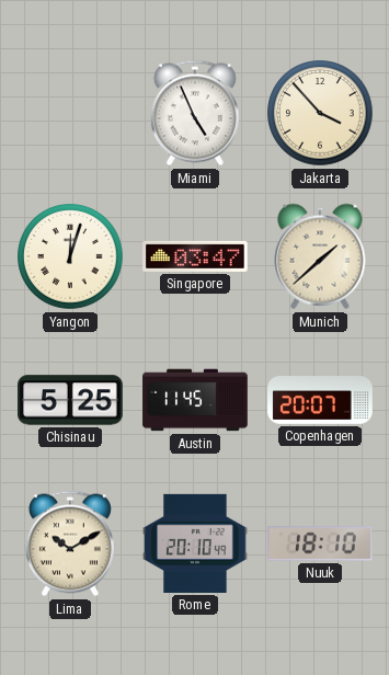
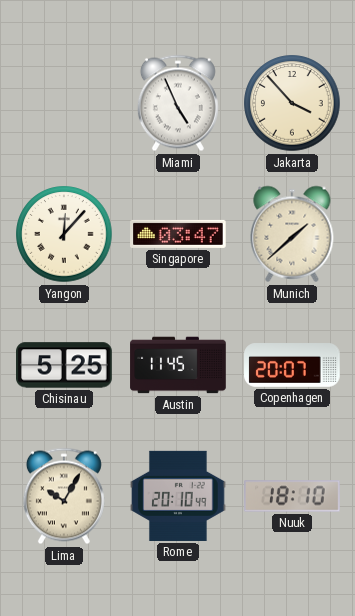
Yangon: 12:03 -> 12:07
Lima: 10:10 -> 10:05
